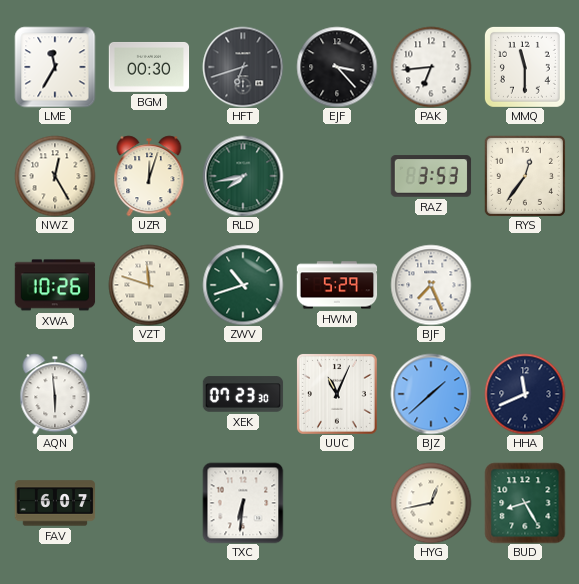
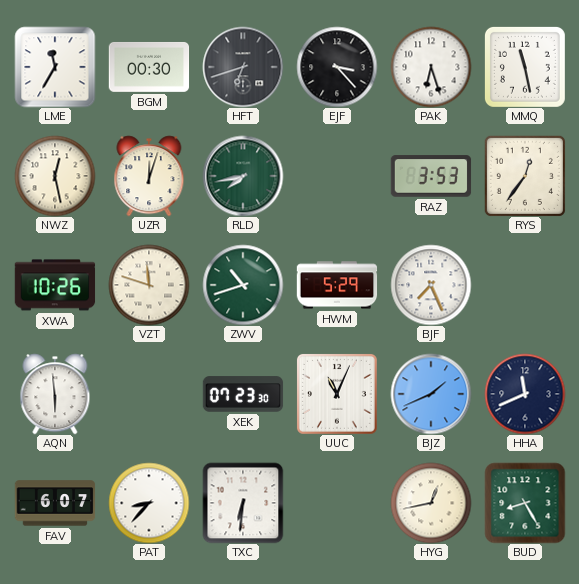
PAK: 6:44 -> 6:27
MMQ: 11:30 -> 11:28
NWZ: 12:25 -> 12:28
BJZ: 1:38 -> 1:41
PAT: none -> 8:37
